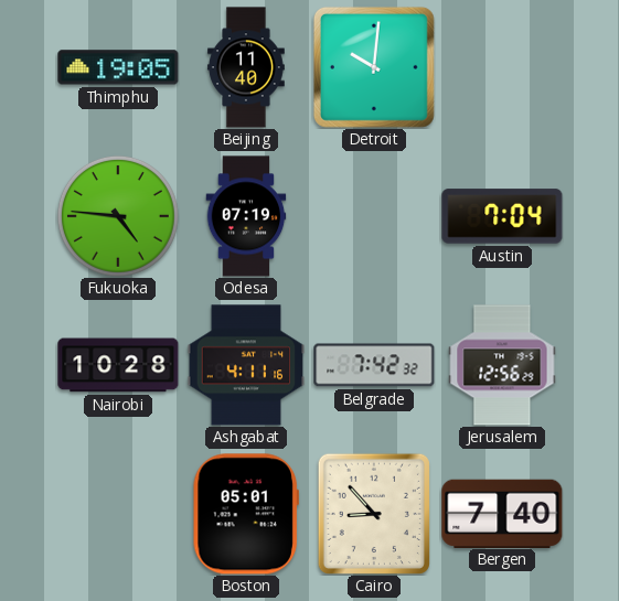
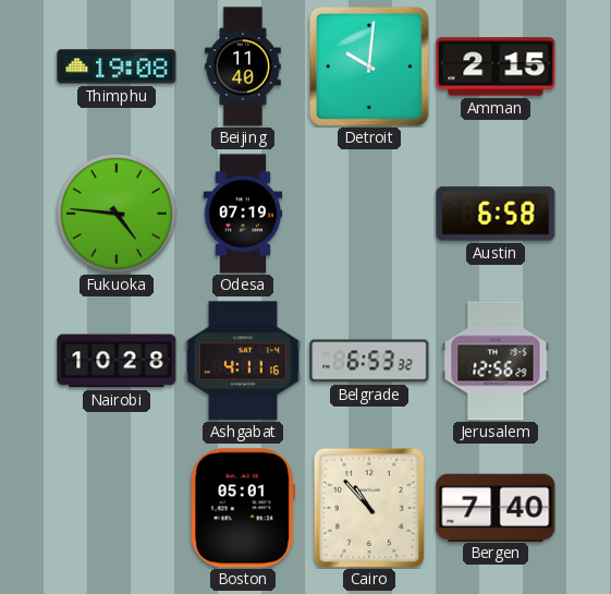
Thimphu: 19:05 -> 19:08
Amman: none -> 2:15
Austin: 7:04 -> 6:58
Belgrade: 7:42 -> 6:53
Cairo: 8:53 -> 10:53
